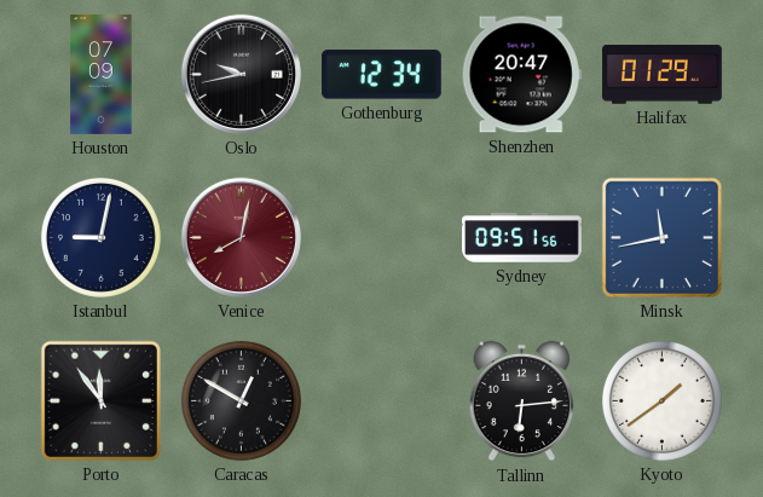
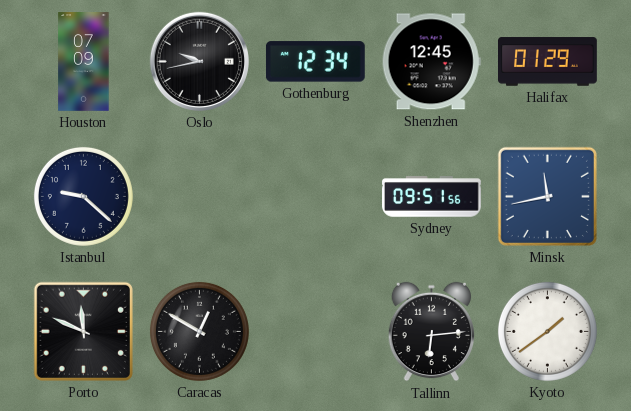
Shenzhen: 20:47 -> 12:45
Istanbul: 9:02 -> 9:22
Venice: 8:02 -> none
Porto: 11:54 -> 11:49
